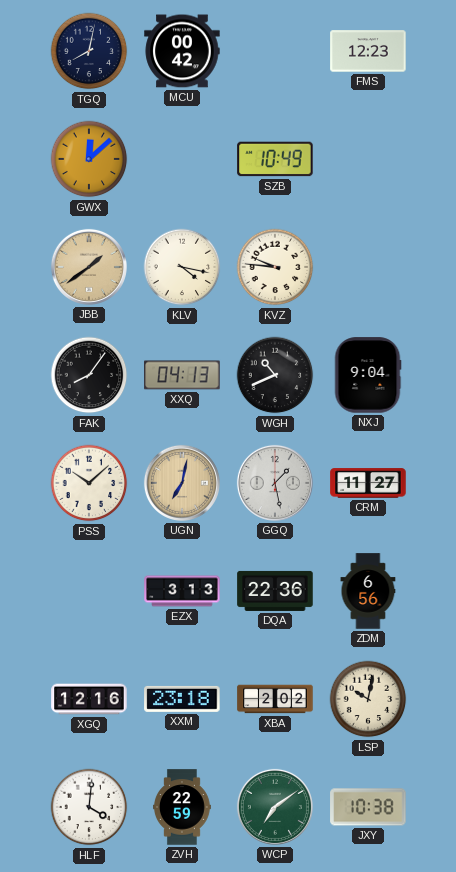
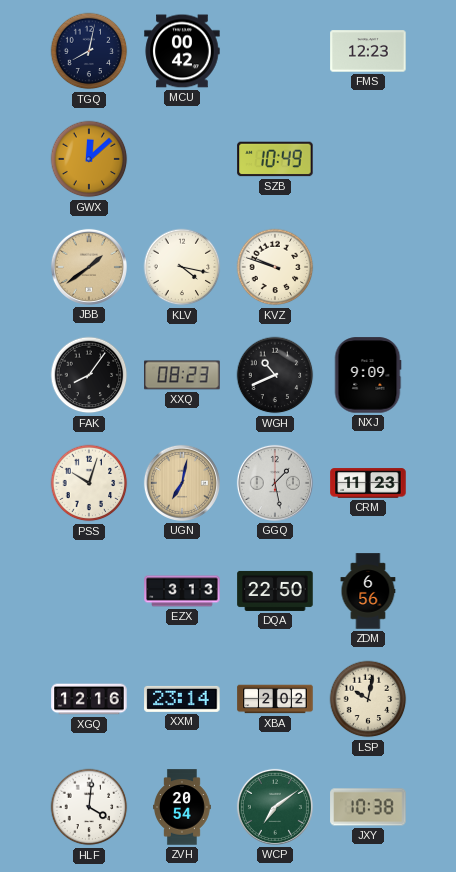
KVZ: 9:46 -> 9:48
XXQ: 04:13 -> 08:23
NXJ: 9:04 -> 9:09
PSS: 10:08 -> 10:03
CRM: 11:27 -> 11:23
DQA: 22:36 -> 22:50
XXM: 23:18 -> 23:14
ZVH: 22:59 -> 20:54
